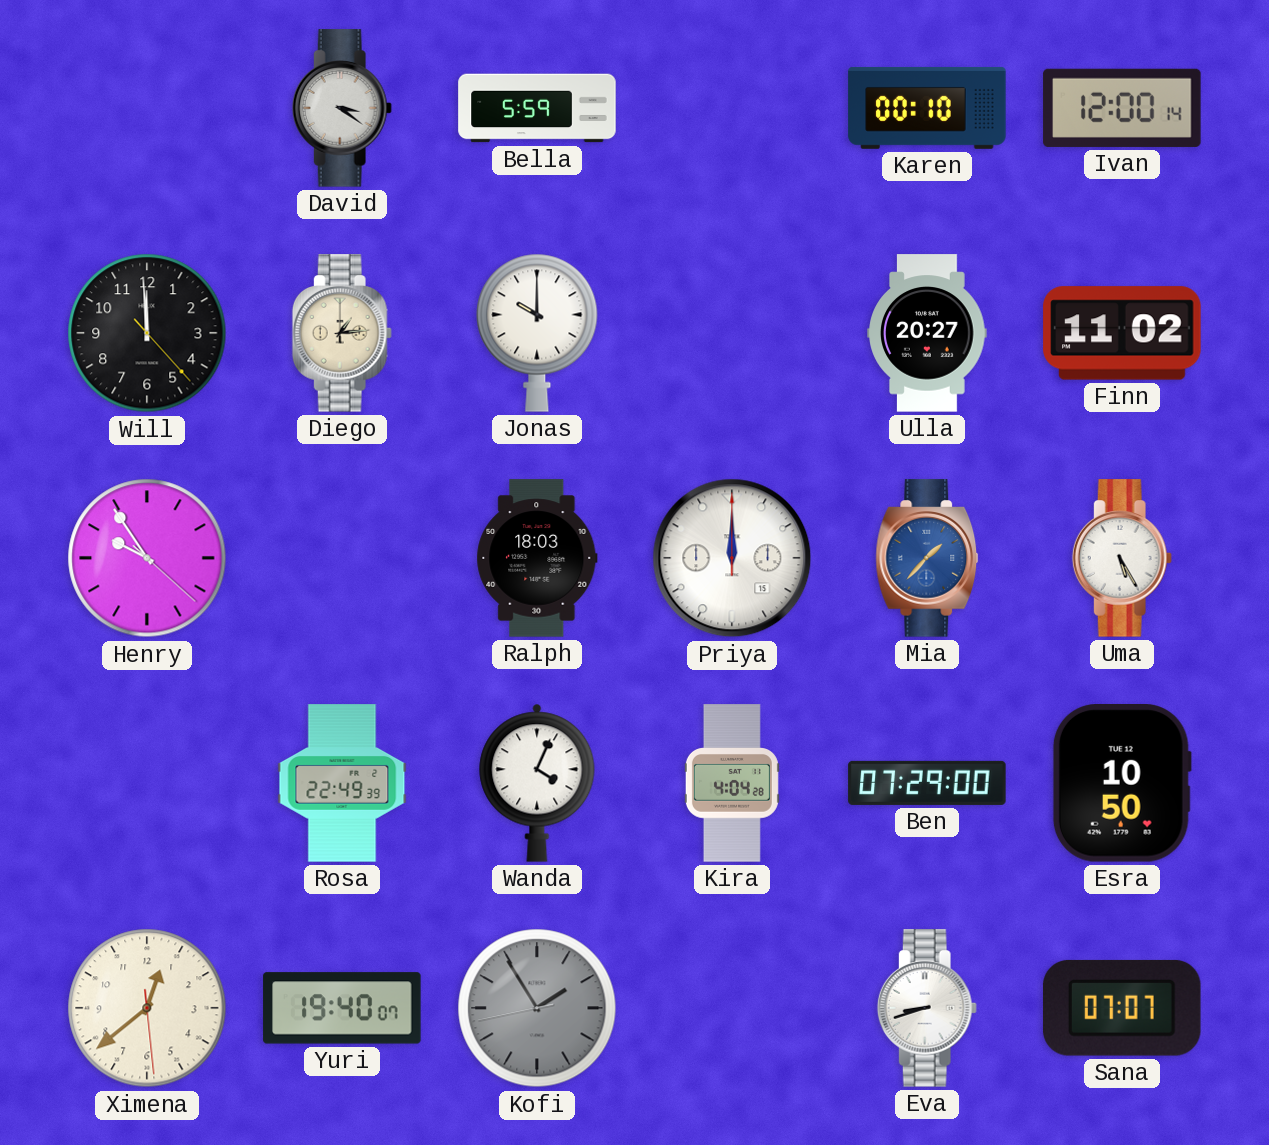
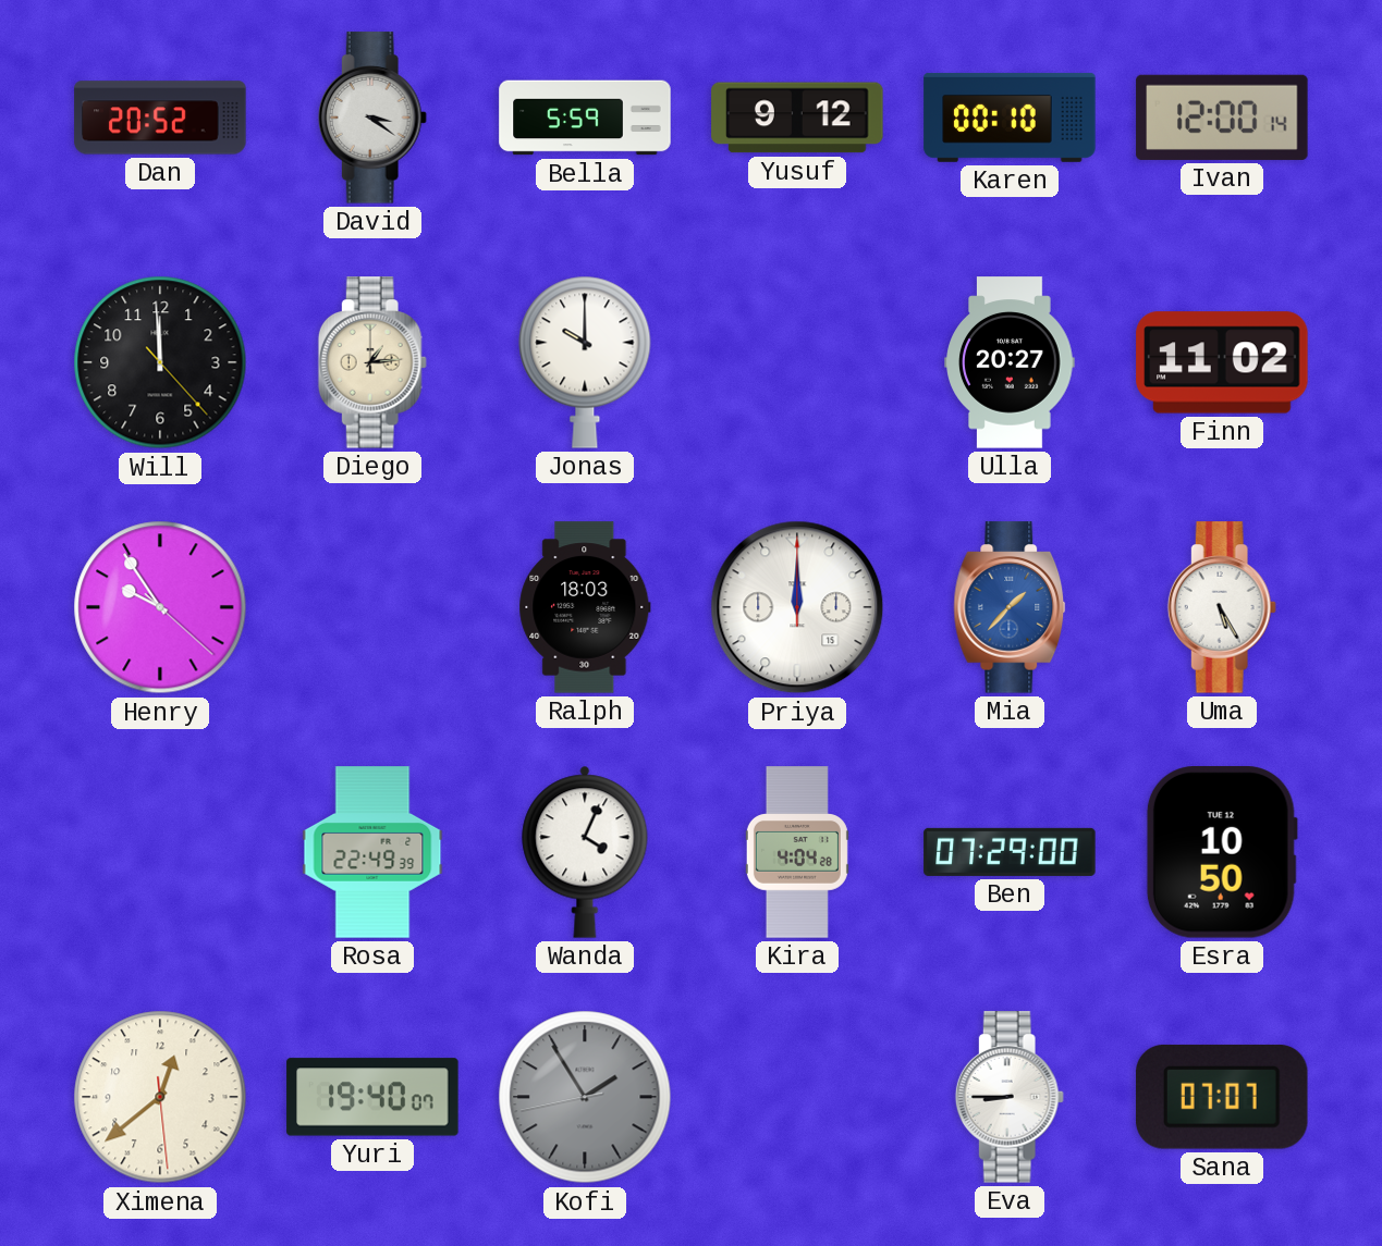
Dan: none -> 20:52
Yusuf: none -> 9:12
Eva: 8:42 -> 8:45
